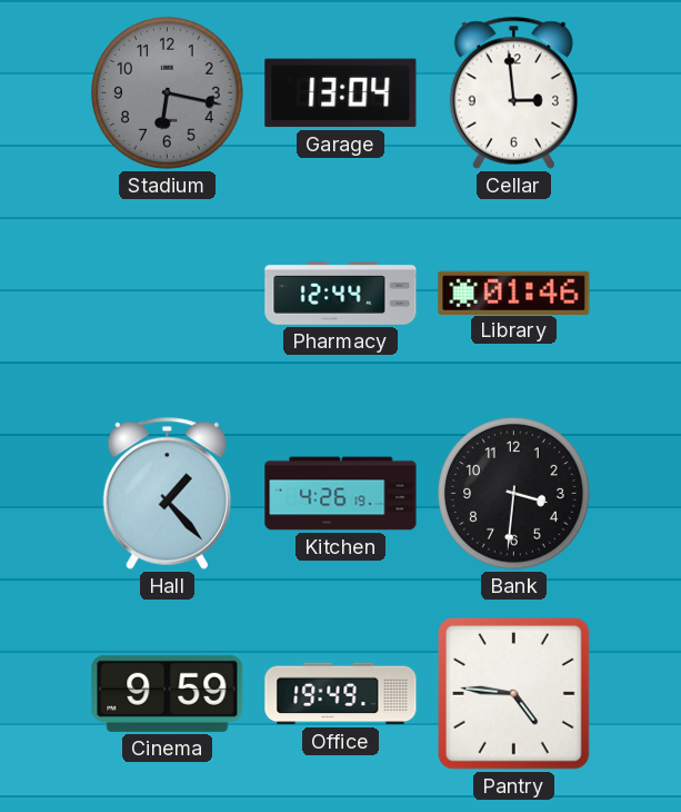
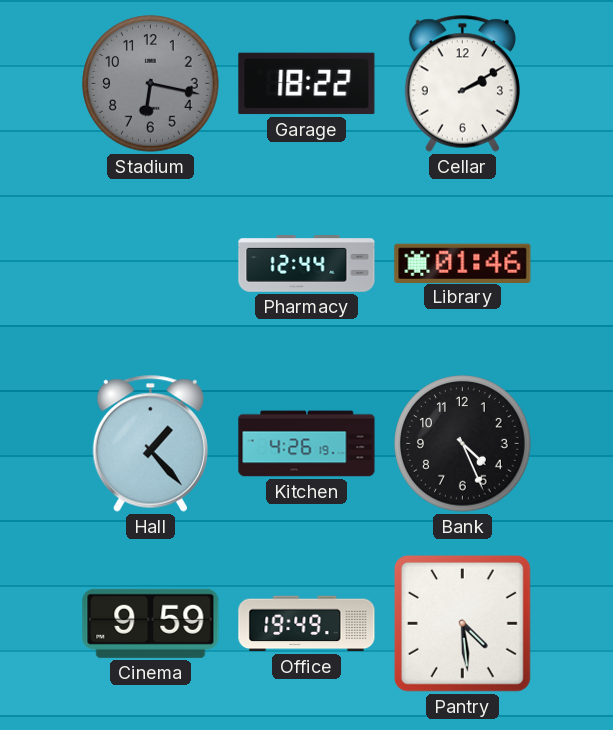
Garage: 13:04 -> 18:22
Cellar: 2:59 -> 2:10
Bank: 3:31 -> 4:26
Pantry: 4:46 -> 4:29
